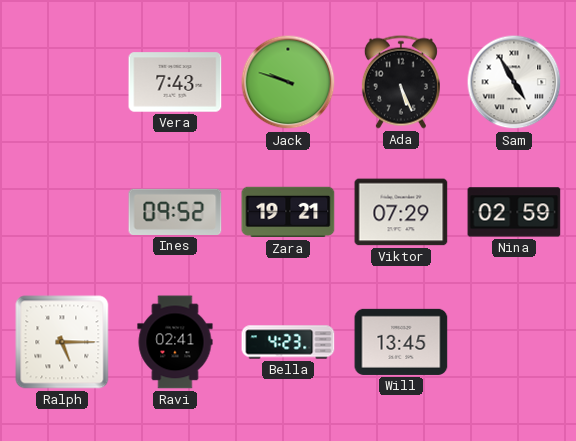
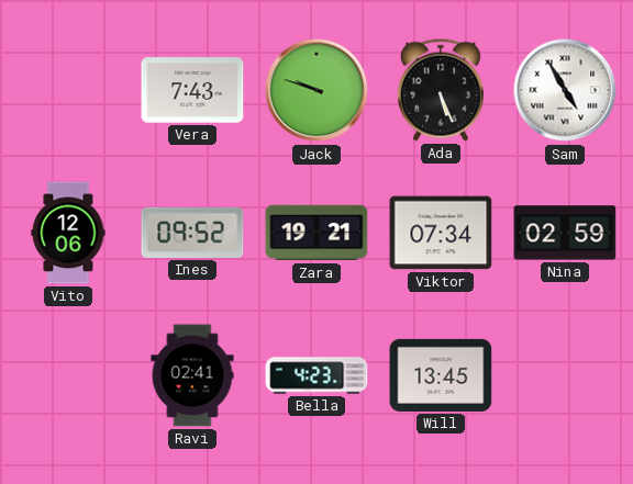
Vito: none -> 12:06
Viktor: 07:29 -> 07:34
Ralph: 5:15 -> none
